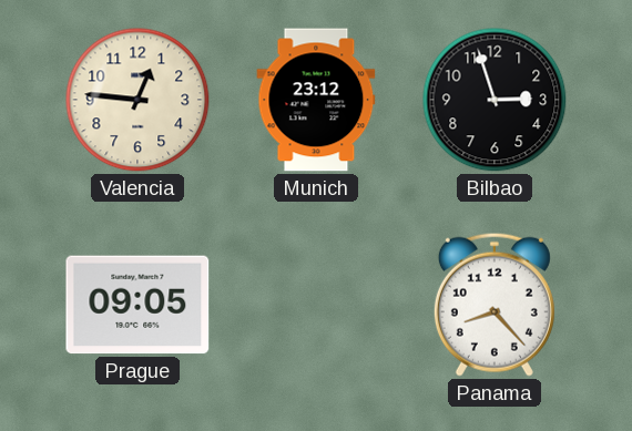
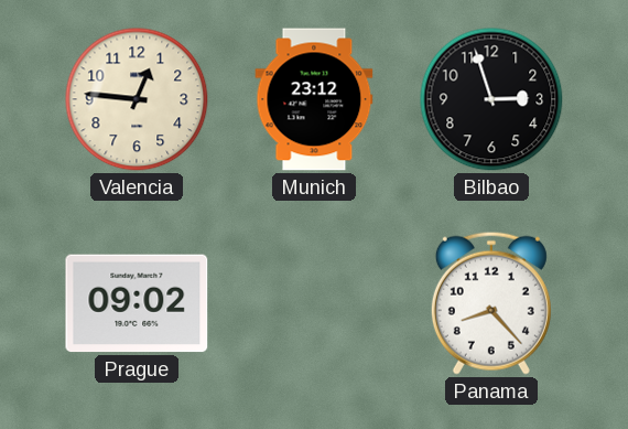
Prague: 09:05 -> 09:02
